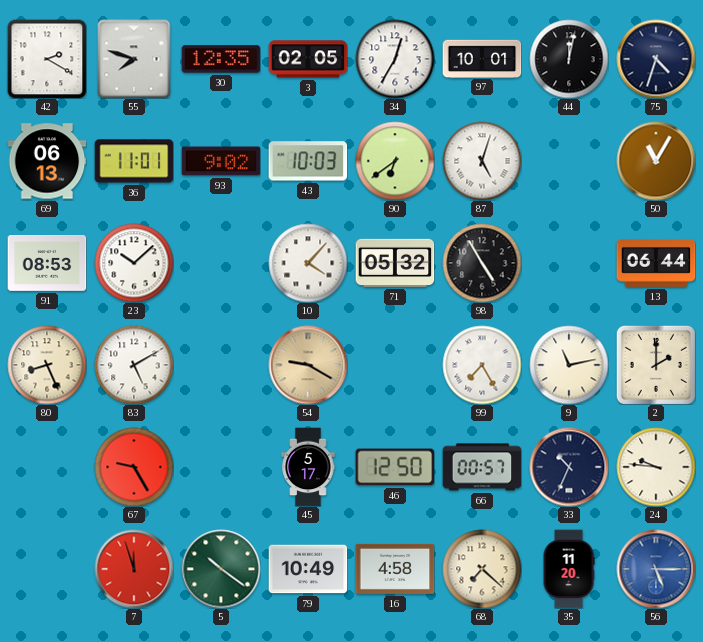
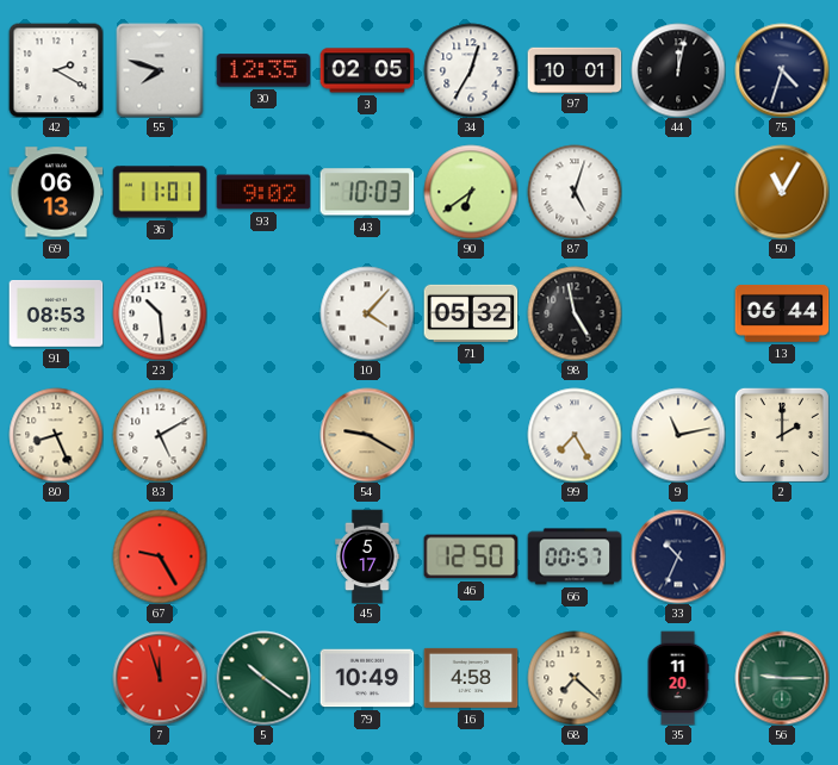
23: 10:08 -> 10:29
98: 4:55 -> 4:58
24: 9:46 -> none
56: 5:15 -> 9:15
56 dial: blue -> green
